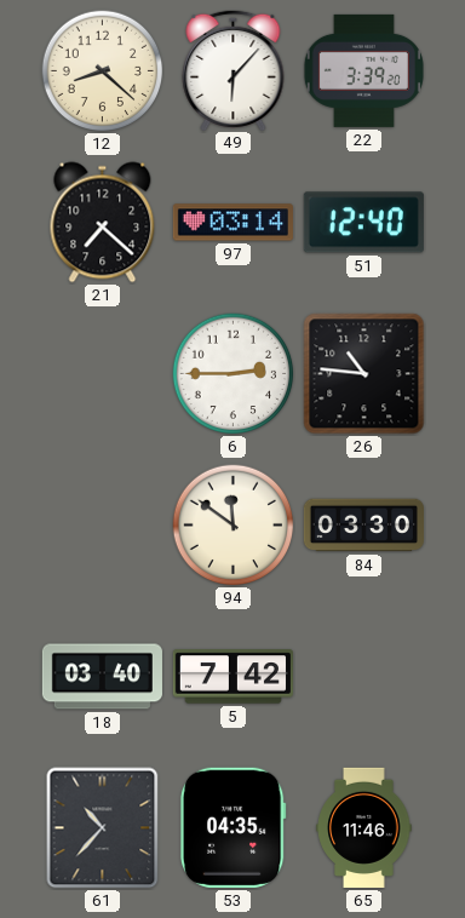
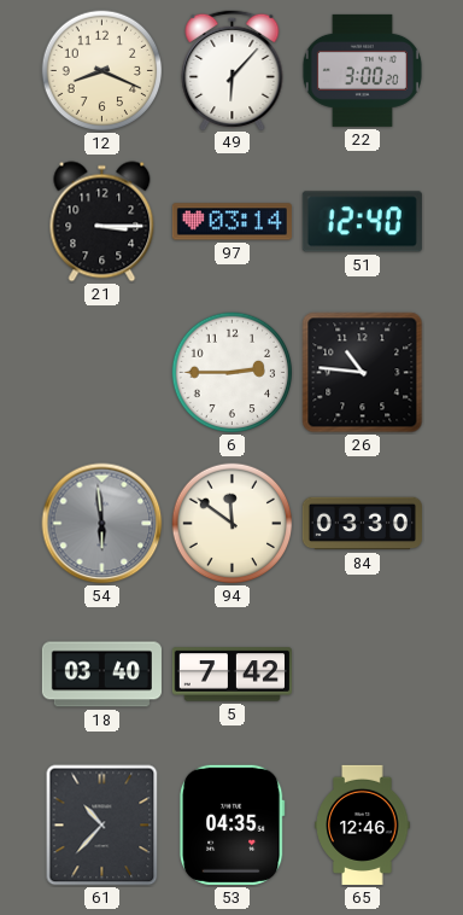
12: 8:22 -> 8:19
22: 3:39 -> 3:00
21: 7:22 -> 3:15
54: none -> 5:59
65: 11:46 -> 12:46
